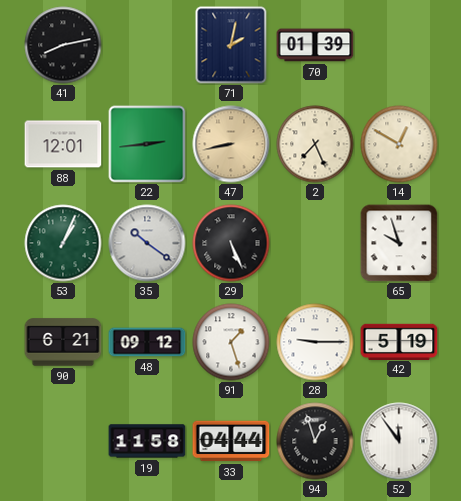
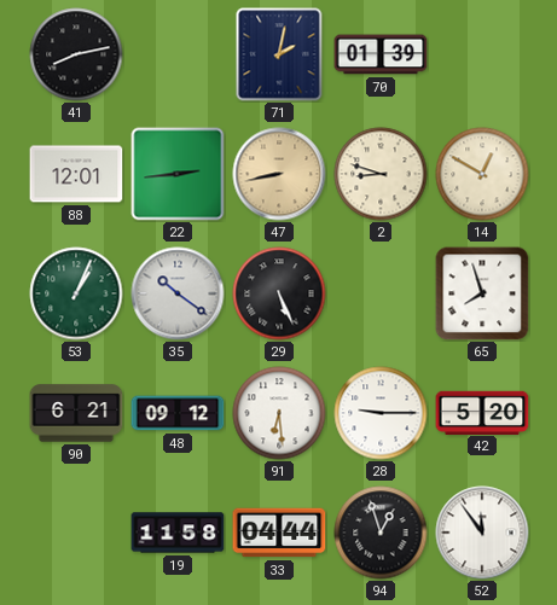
2: 7:26 -> 8:48
65: 9:57 -> 7:57
91: 1:27 -> 6:29
42: 5:19 -> 5:20
